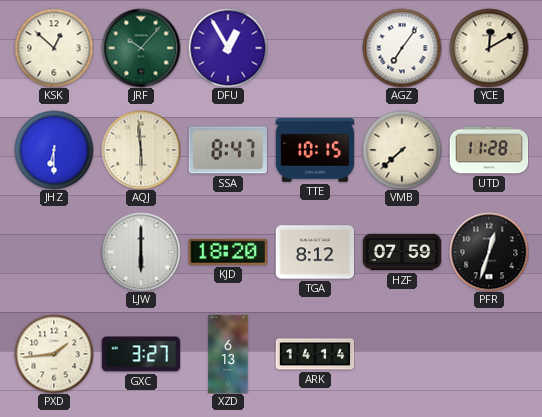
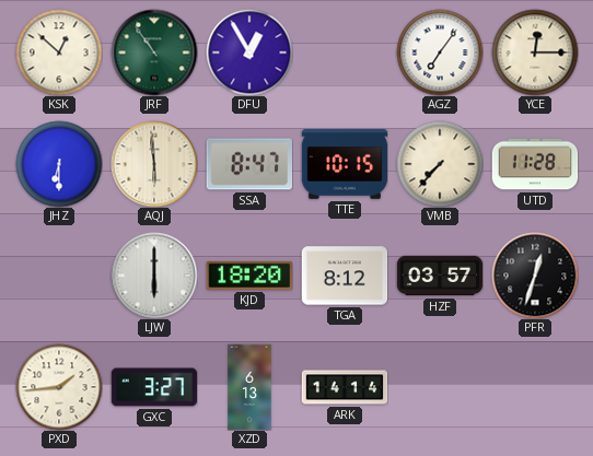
JRF: 10:07 -> 10:54
YCE: 12:10 -> 12:15
VMB: 7:38 -> 7:37
HZF: 07:59 -> 03:57
